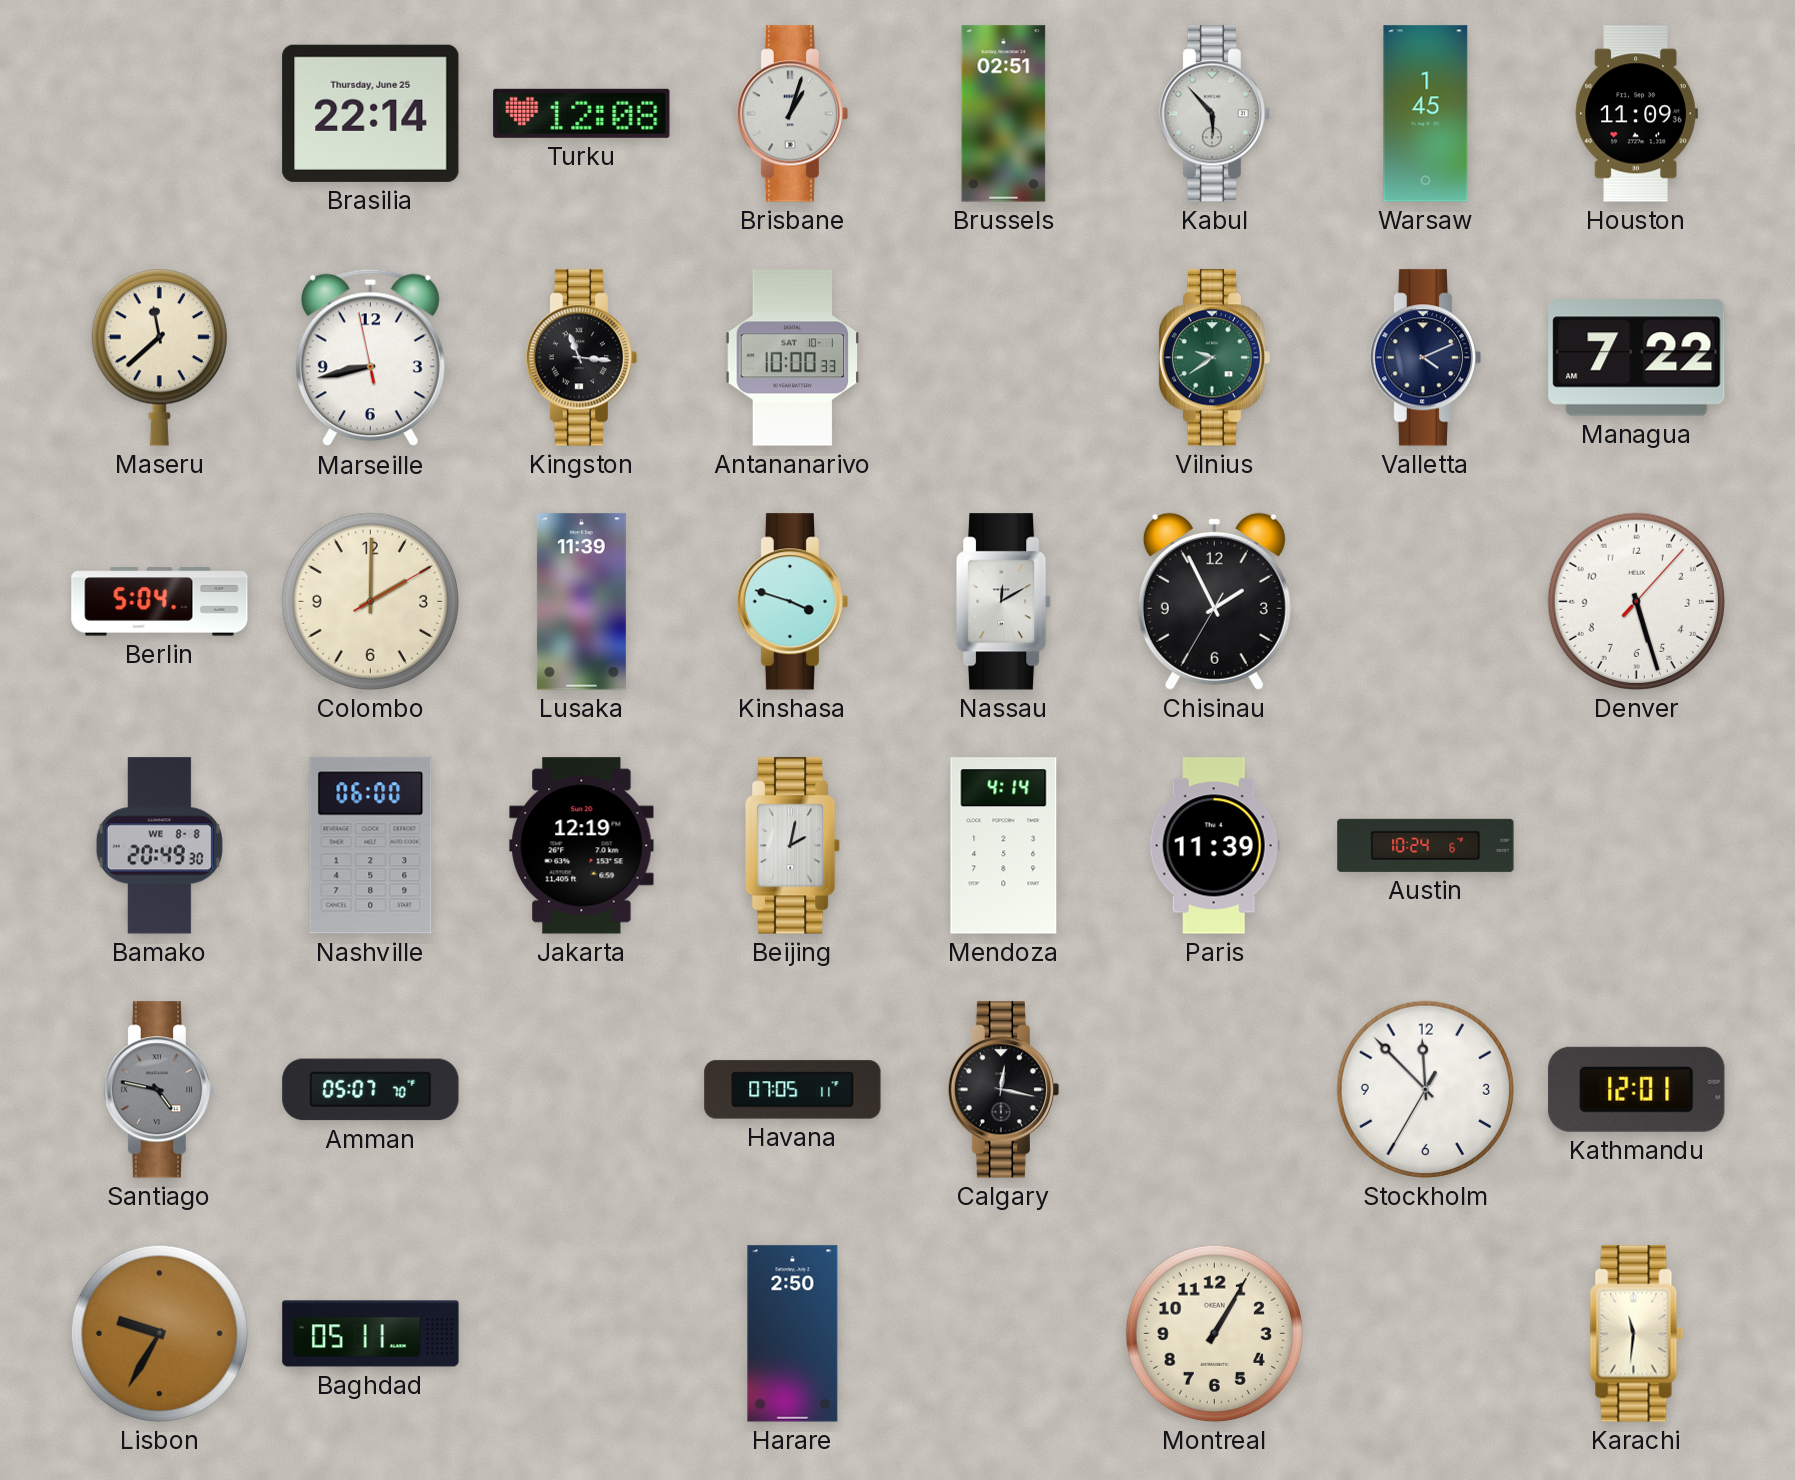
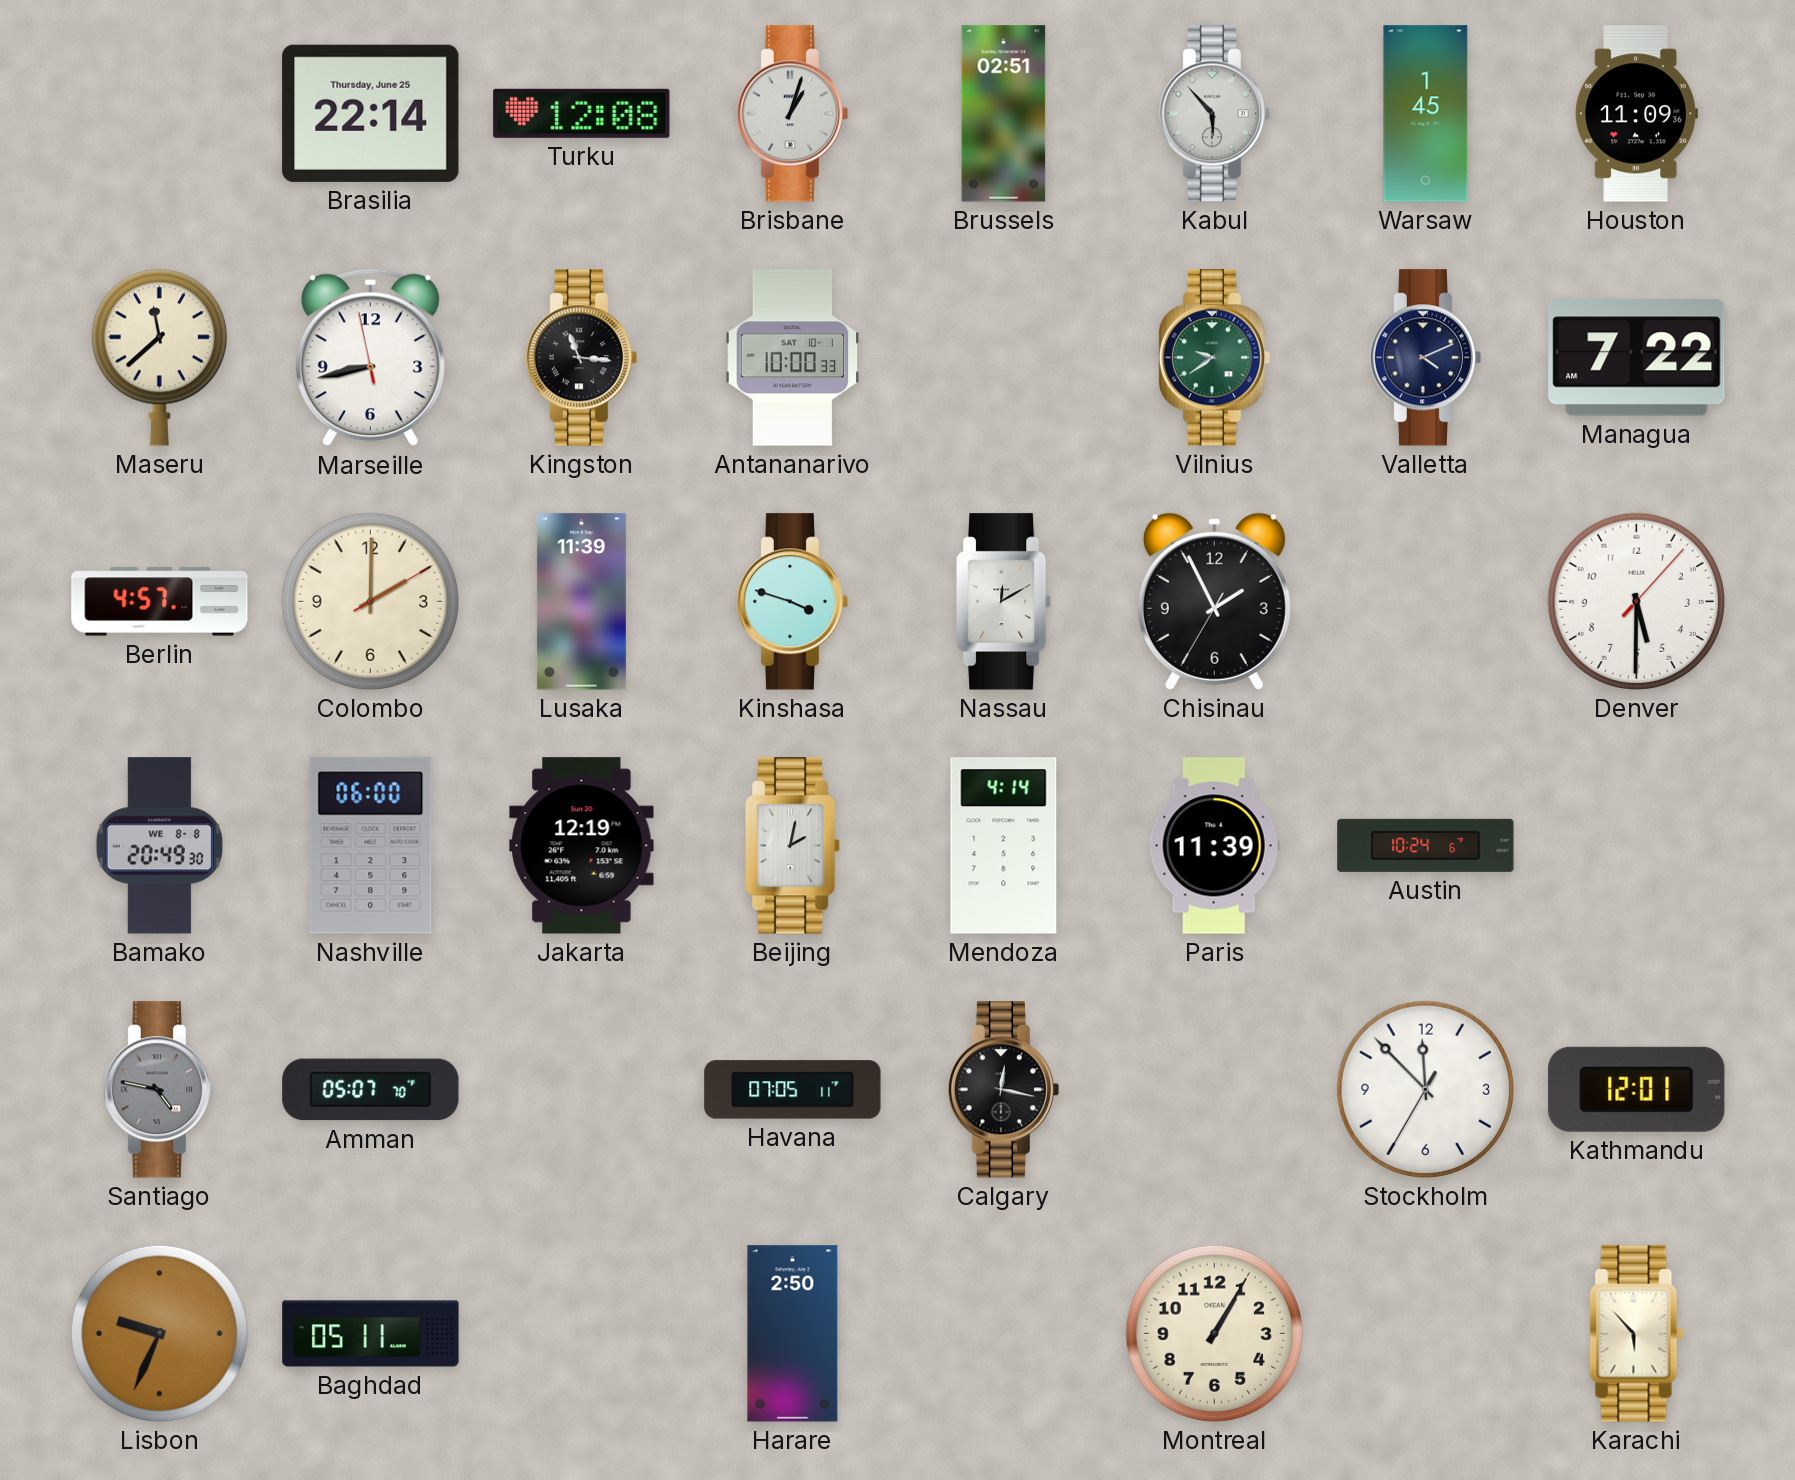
Berlin: 5:04 -> 4:57
Denver: 5:27 -> 5:30
Lisbon: 9:35 -> 9:34
Karachi: 11:31 -> 5:53
